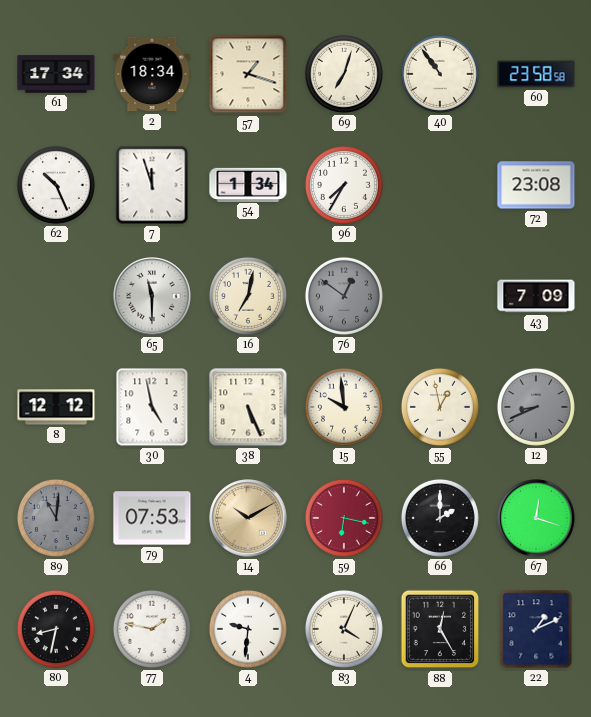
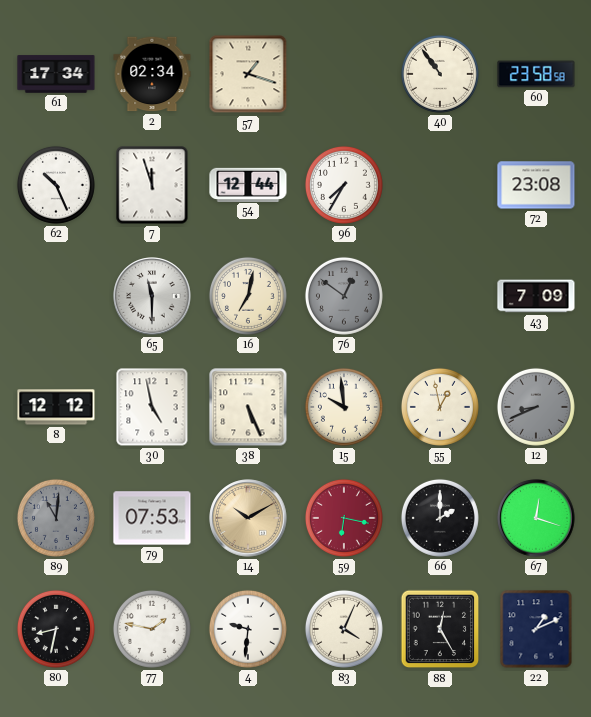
2: 18:34 -> 02:34
69: 7:03 -> none
54: 1:34 -> 12:44
